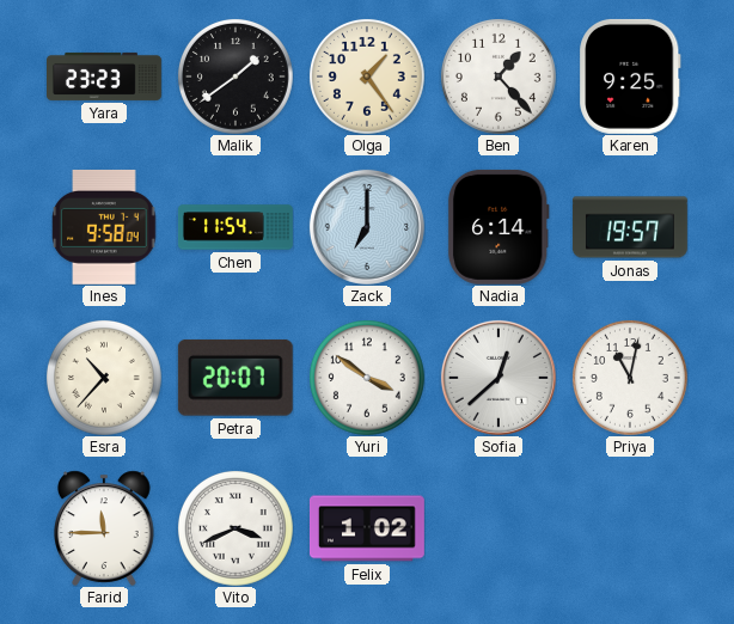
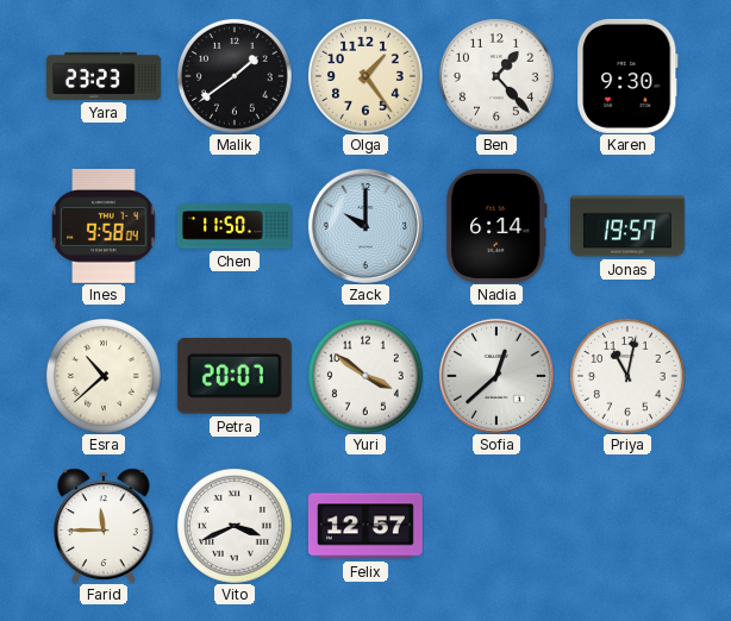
Karen: 9:25 -> 9:30
Chen: 11:54 -> 11:50
Zack: 7:00 -> 10:00
Esra: 10:37 -> 10:38
Felix: 1:02 -> 12:57
